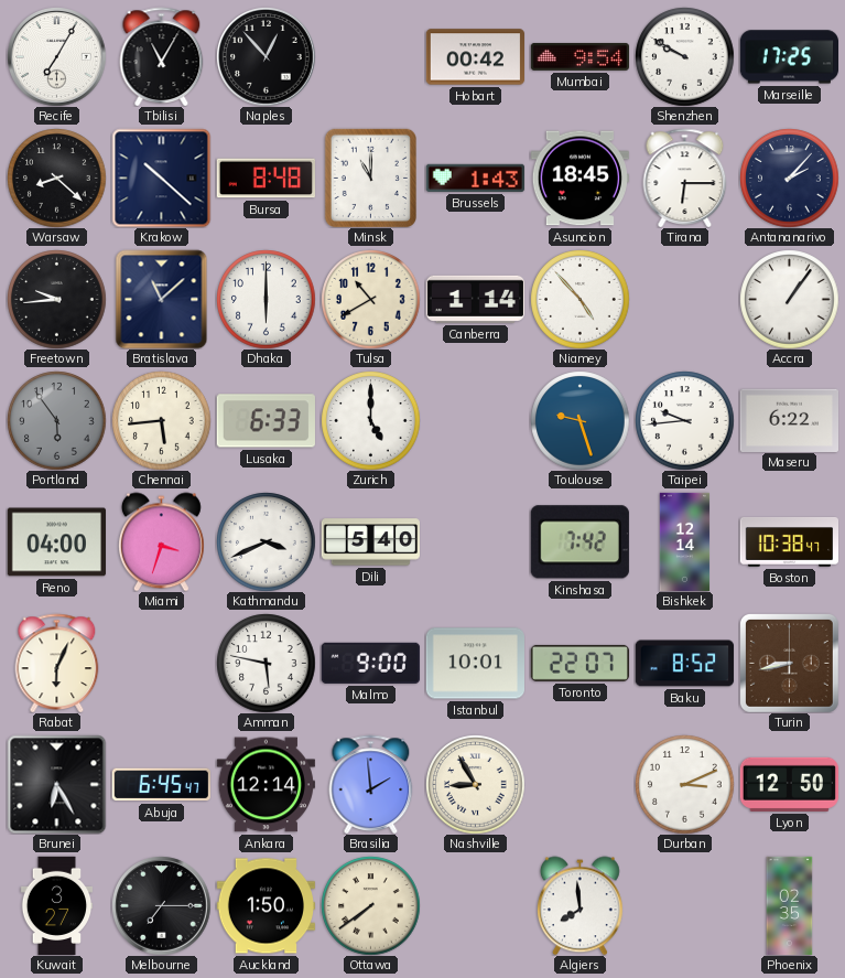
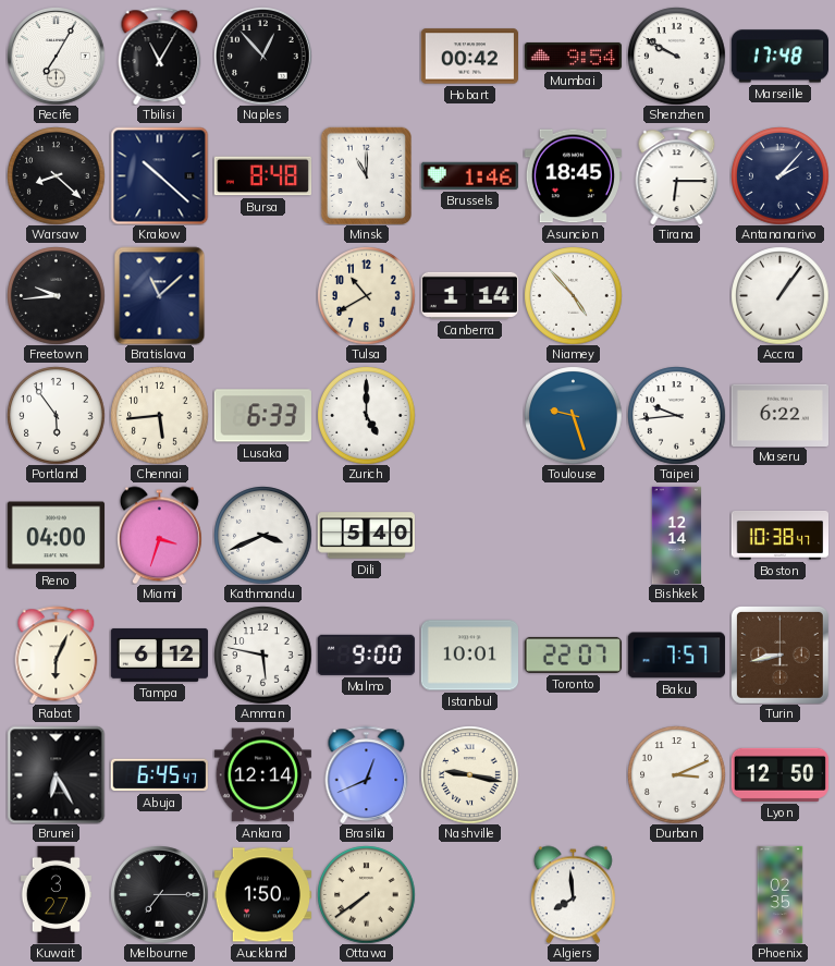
Marseille: 17:25 -> 17:48
Brussels: 1:43 -> 1:46
Dhaka: 6:00 -> none
Portland dial: grey -> white
Kinshasa: 7:42 -> none
Tampa: none -> 6:12
Baku: 8:52 -> 7:57
Brasilia: 1:59 -> 12:41
Nashville: 8:55 -> 9:17
